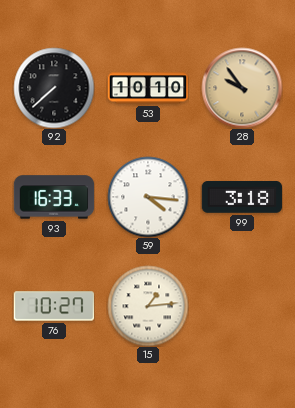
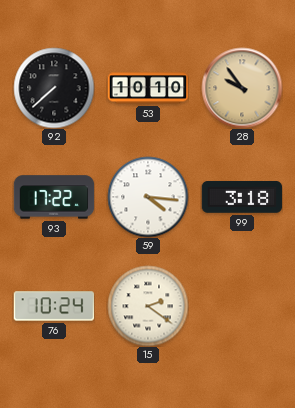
93: 16:33 -> 17:22
76: 10:27 -> 10:24
15: 1:14 -> 2:21
